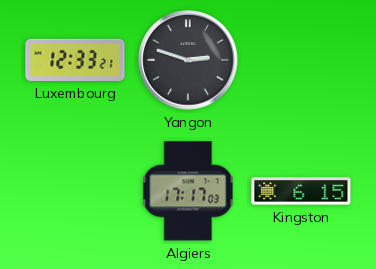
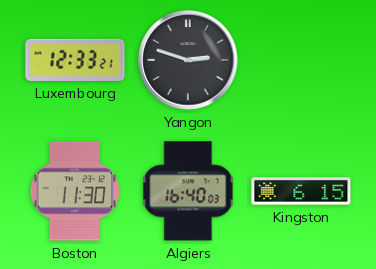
Boston: none -> 11:30
Algiers: 17:17 -> 16:40
